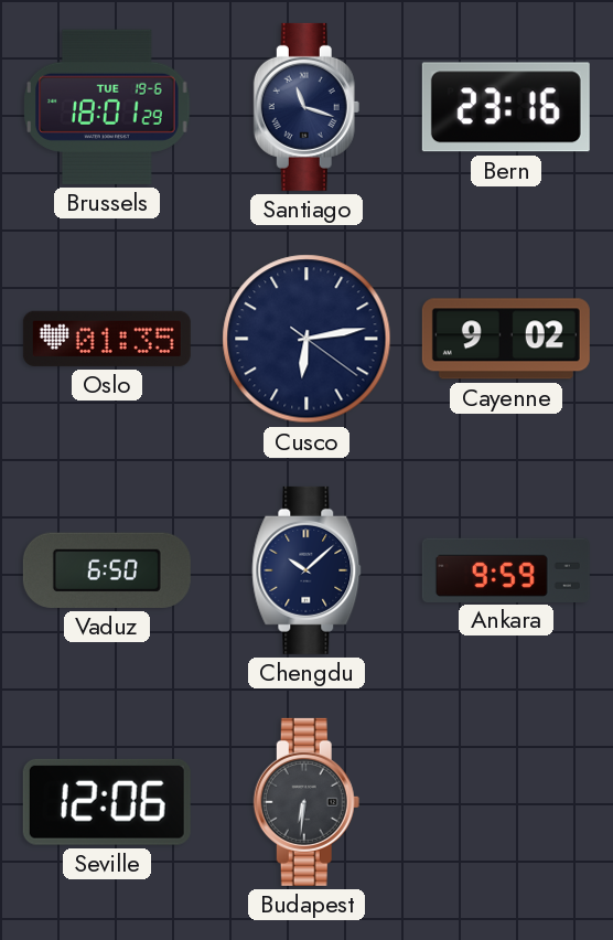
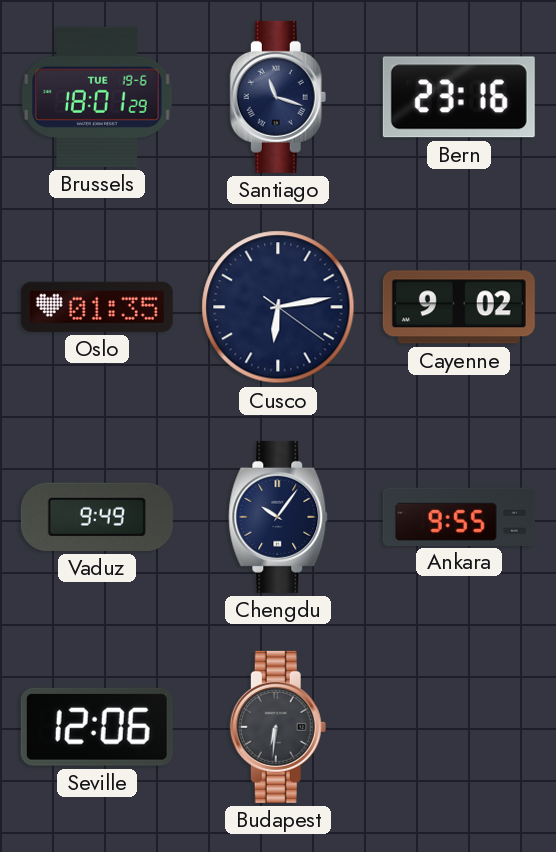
Vaduz: 6:50 -> 9:49
Chengdu: 10:08 -> 10:06
Ankara: 9:59 -> 9:55
